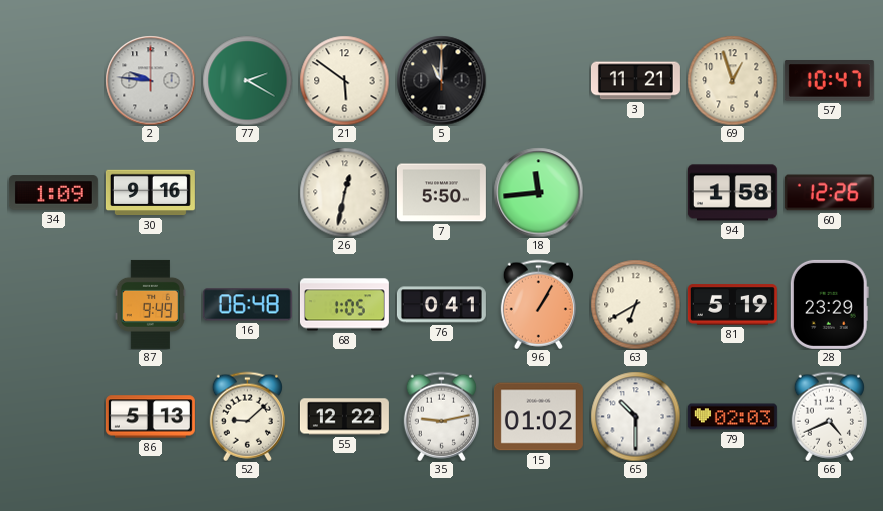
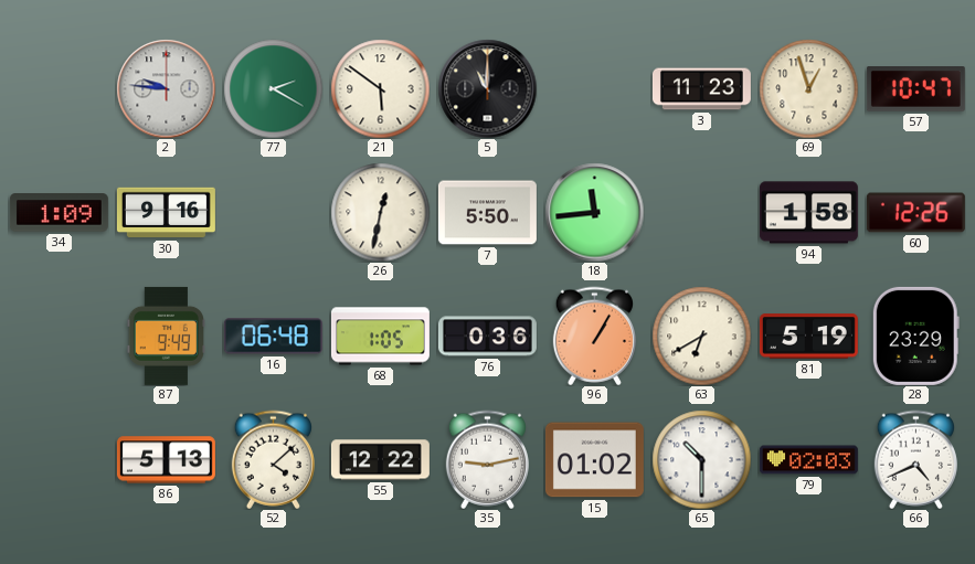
3: 11:21 -> 11:23
76: 0:41 -> 0:36
52: 9:08 -> 4:08
